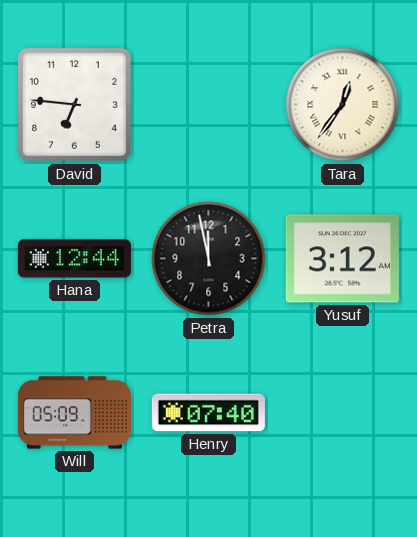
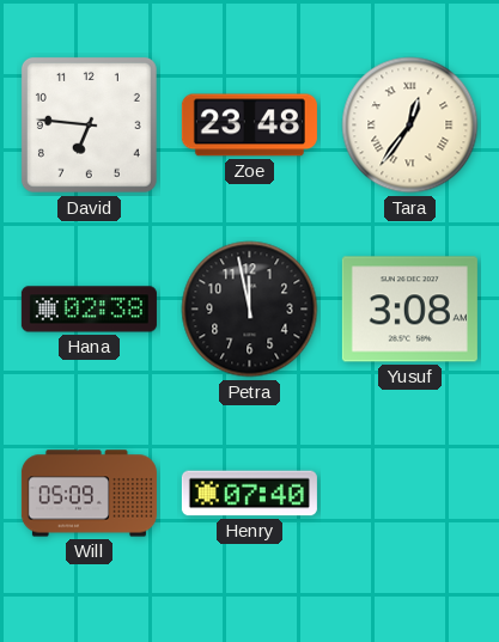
Zoe: none -> 23:48
Hana: 12:44 -> 02:38
Yusuf: 3:12 -> 3:08
